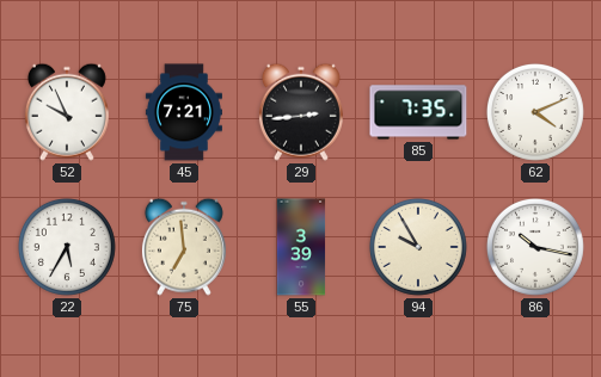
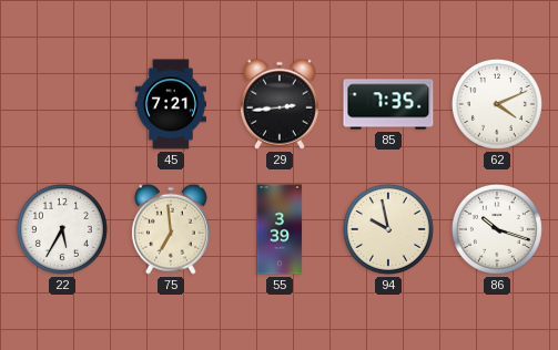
52: 9:56 -> none
94: 9:55 -> 9:58
86: 10:17 -> 10:18
